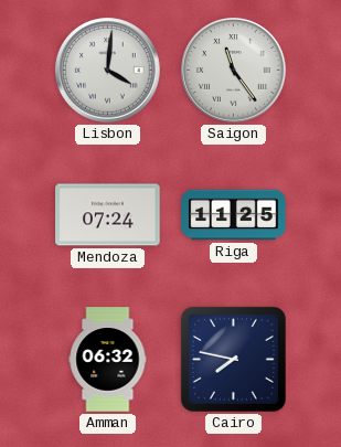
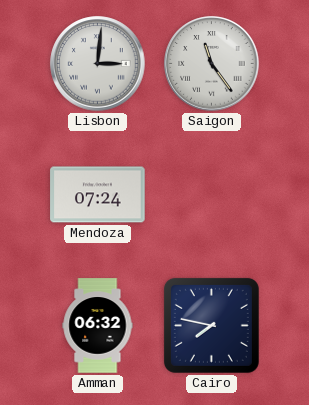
Lisbon: 4:01 -> 3:01
Riga: 11:25 -> none
